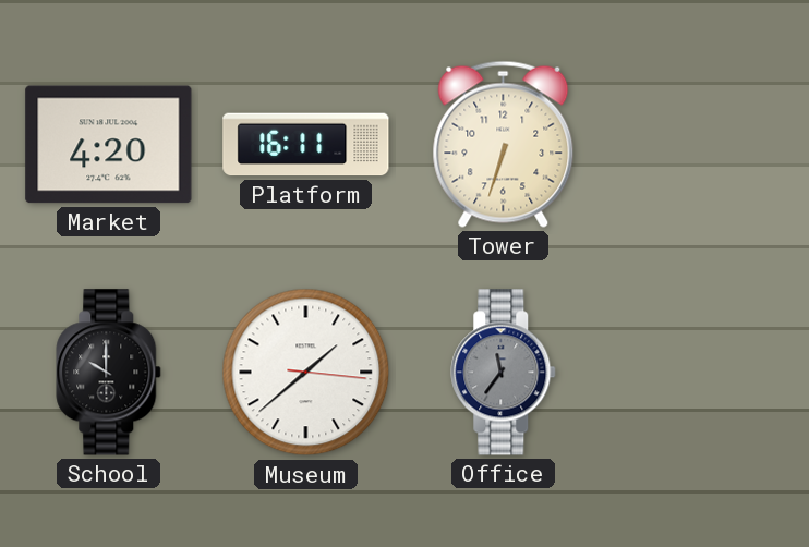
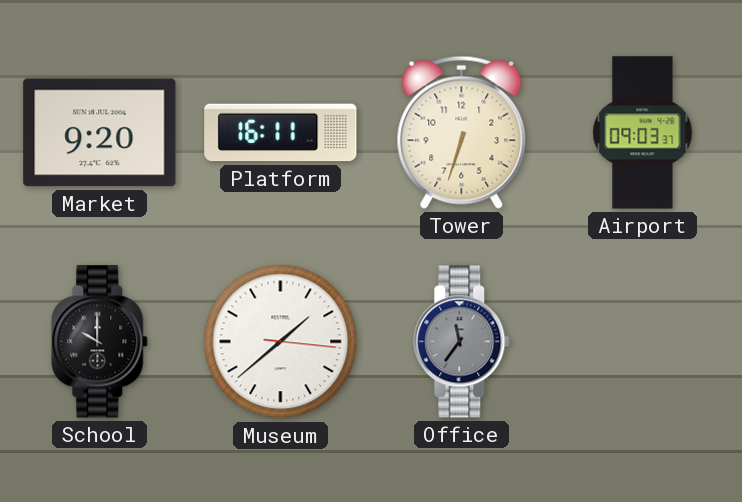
Market: 4:20 -> 9:20
Airport: none -> 09:03
